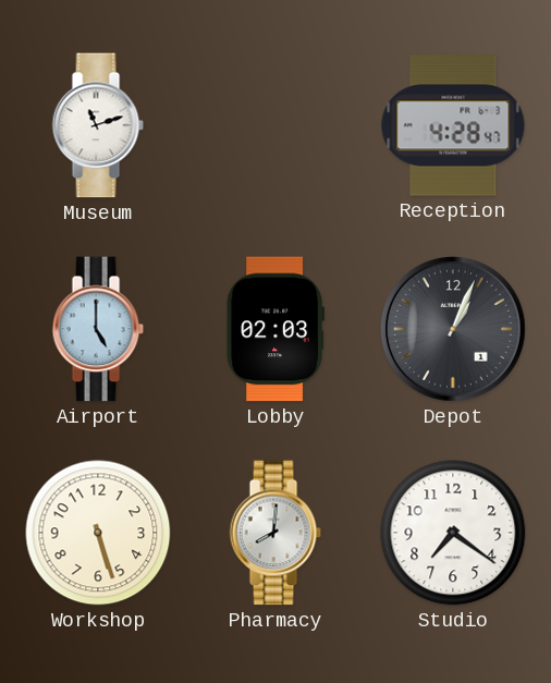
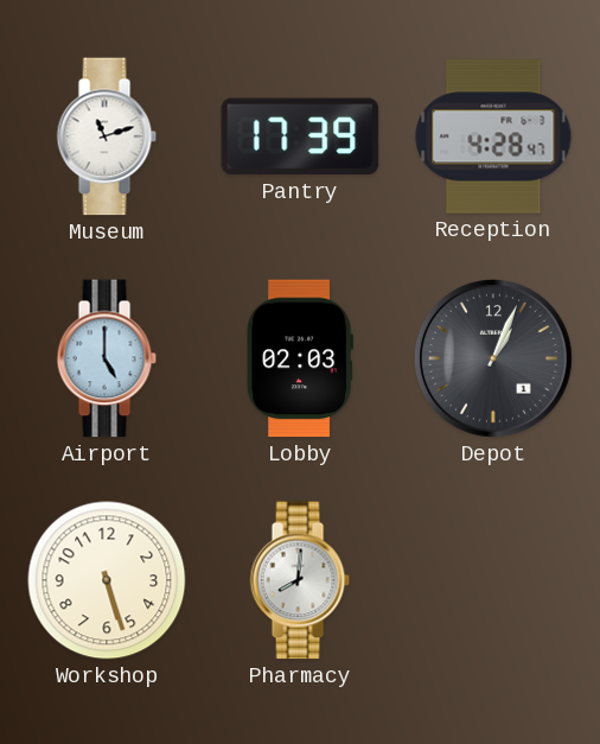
Pantry: none -> 17:39
Studio: 7:21 -> none
